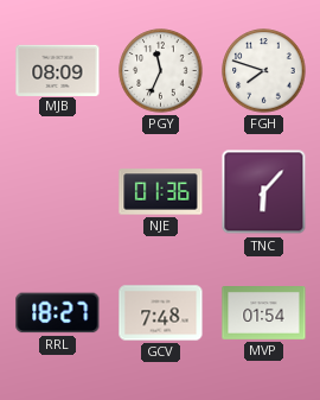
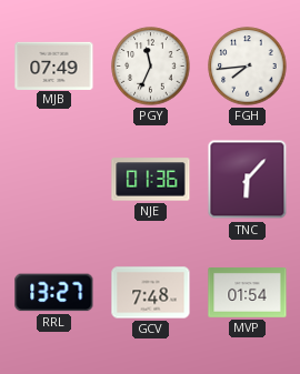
MJB: 08:09 -> 07:49
FGH: 7:48 -> 7:44
RRL: 18:27 -> 13:27
